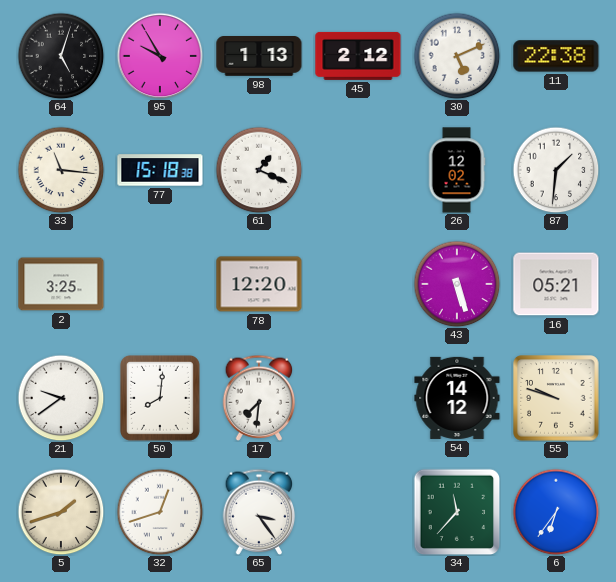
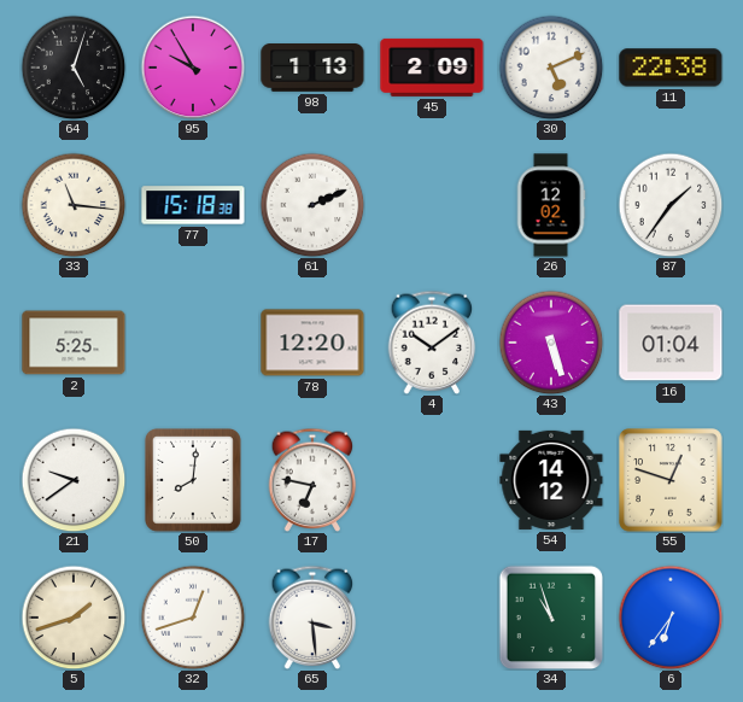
45: 2:12 -> 2:09
61: 1:19 -> 2:11
87: 1:31 -> 1:36
2: 3:25 -> 5:25
4: none -> 10:09
16: 05:21 -> 01:04
17: 7:31 -> 6:47
55: 9:48 -> 12:48
65: 3:24 -> 3:29
34: 11:37 -> 10:57
